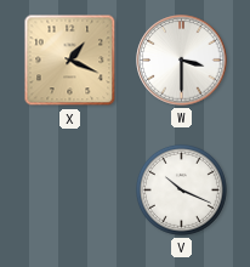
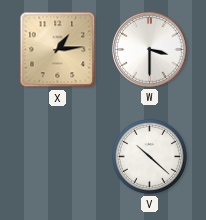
X: 1:19 -> 1:14
V: 10:19 -> 10:22
